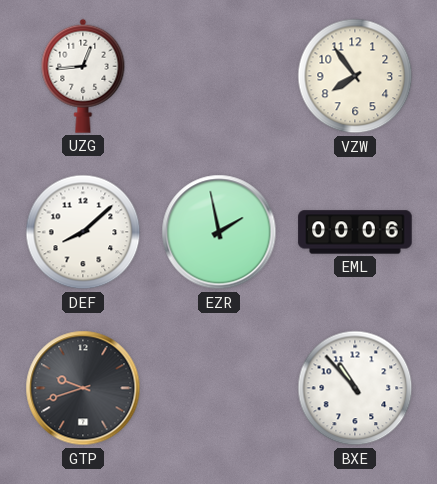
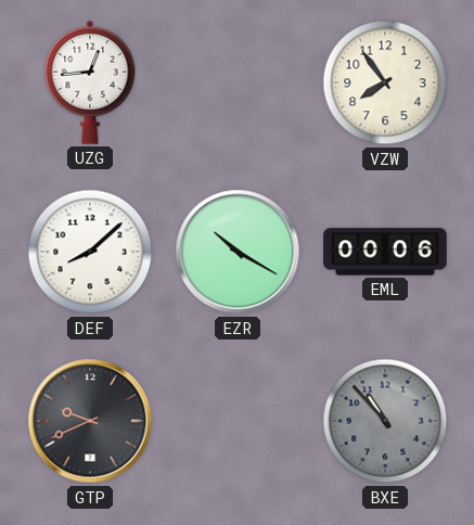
EZR: 1:58 -> 10:20
GTP: 9:42 -> 9:41
BXE dial: white -> grey
